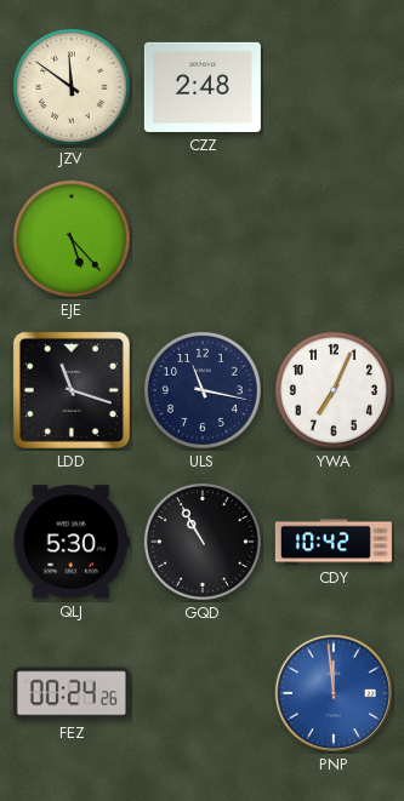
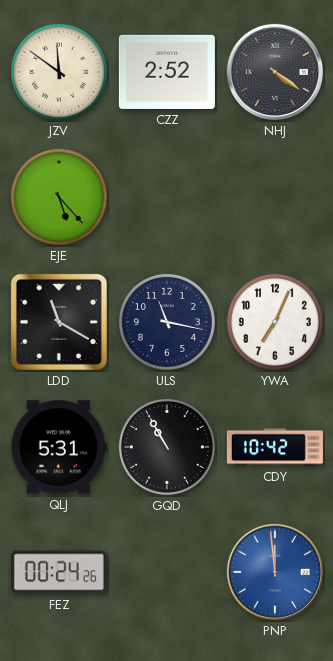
CZZ: 2:48 -> 2:52
NHJ: none -> 4:21
LDD: 11:18 -> 11:20
QLJ: 5:30 -> 5:31
